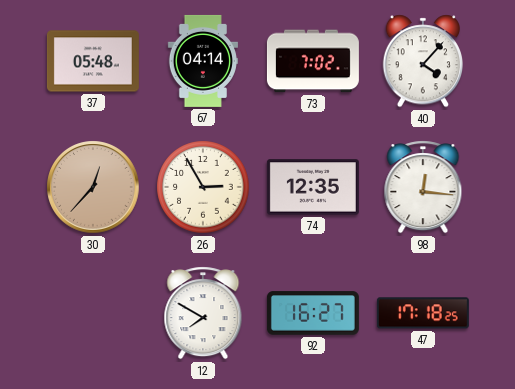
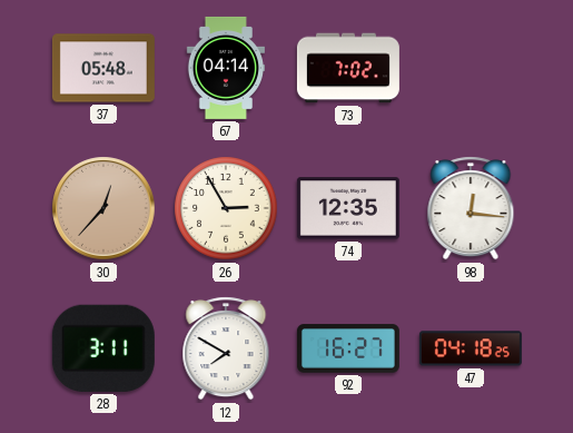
40: 4:07 -> none
28: none -> 3:11
47: 17:18 -> 04:18
